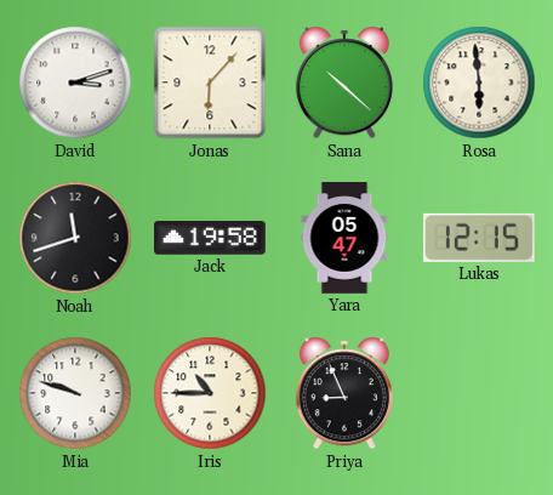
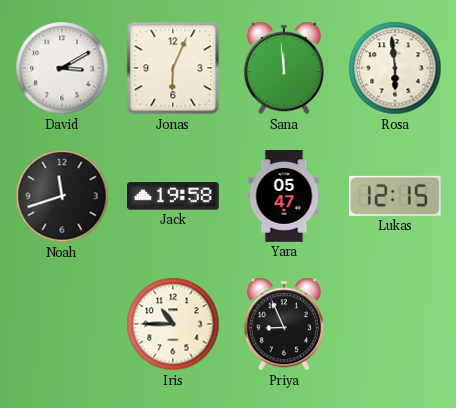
David: 3:12 -> 3:10
Jonas: 6:07 -> 6:04
Sana: 10:22 -> 11:59
Mia: 9:48 -> none
